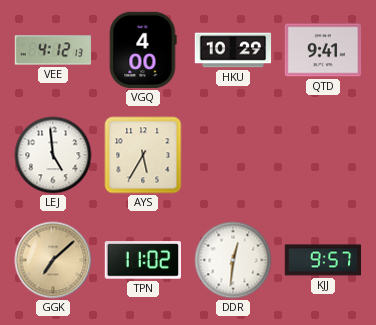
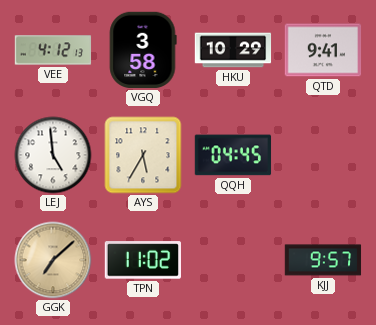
VGQ: 4:00 -> 3:58
QQH: none -> 04:45
DDR: 12:31 -> none
